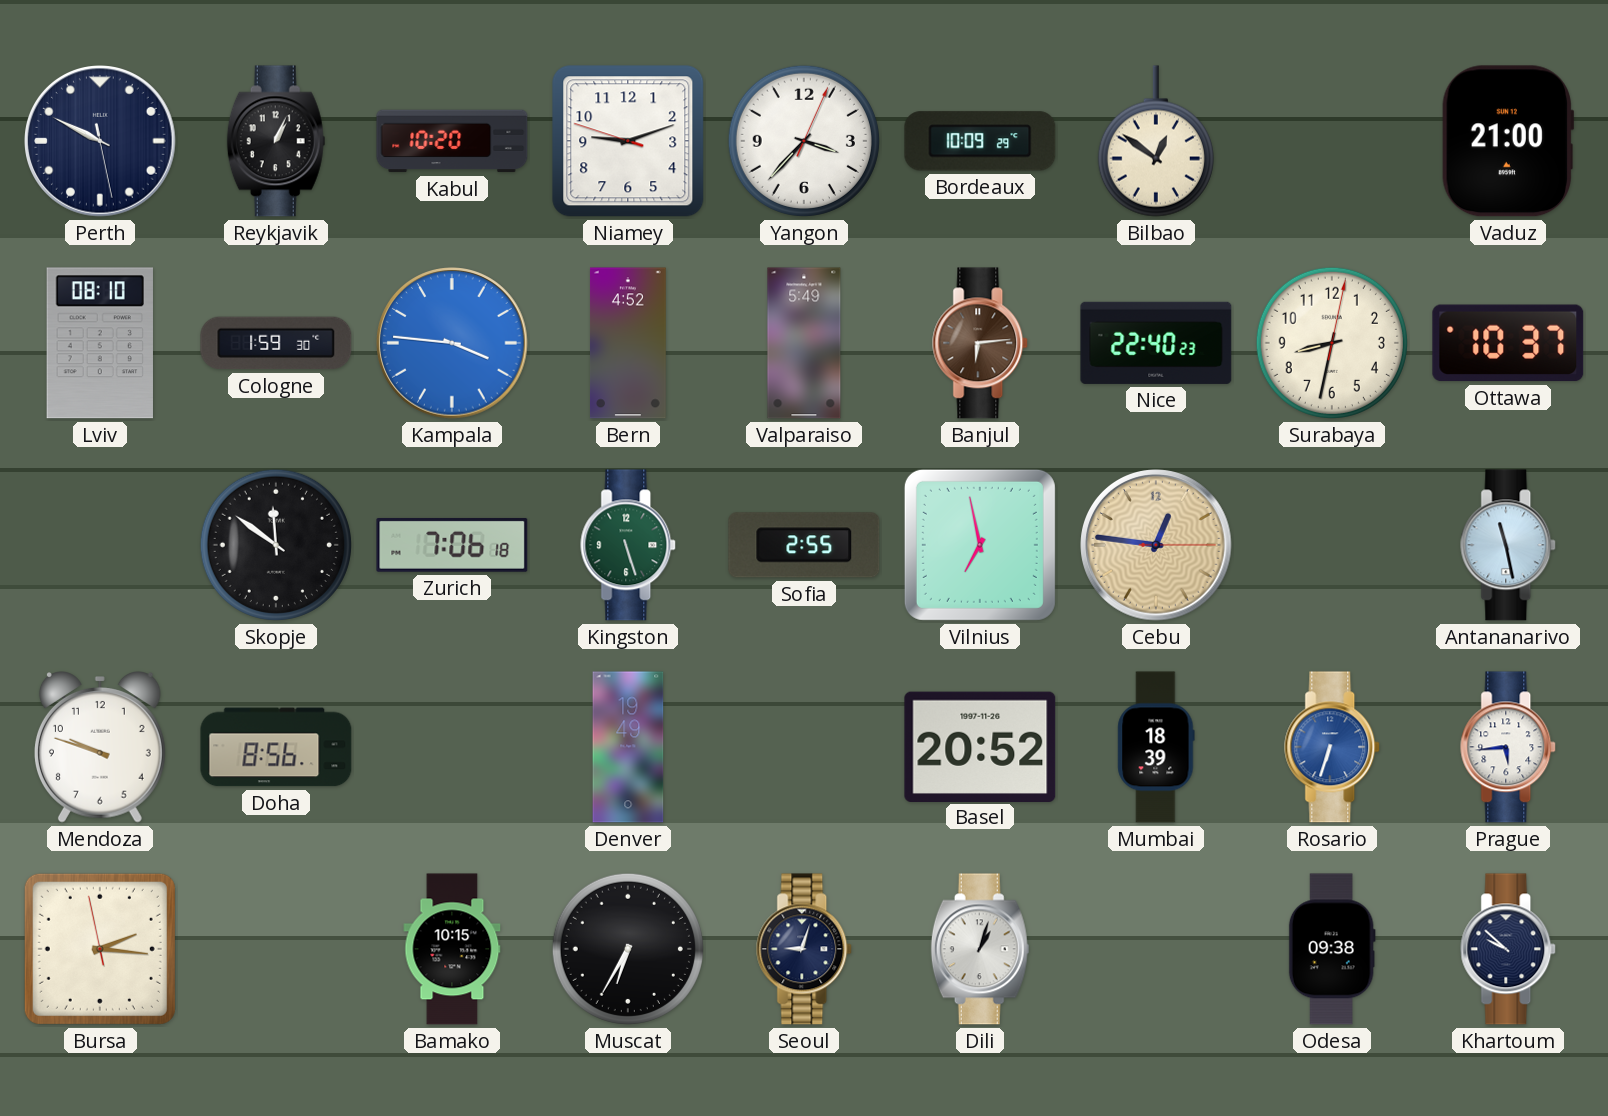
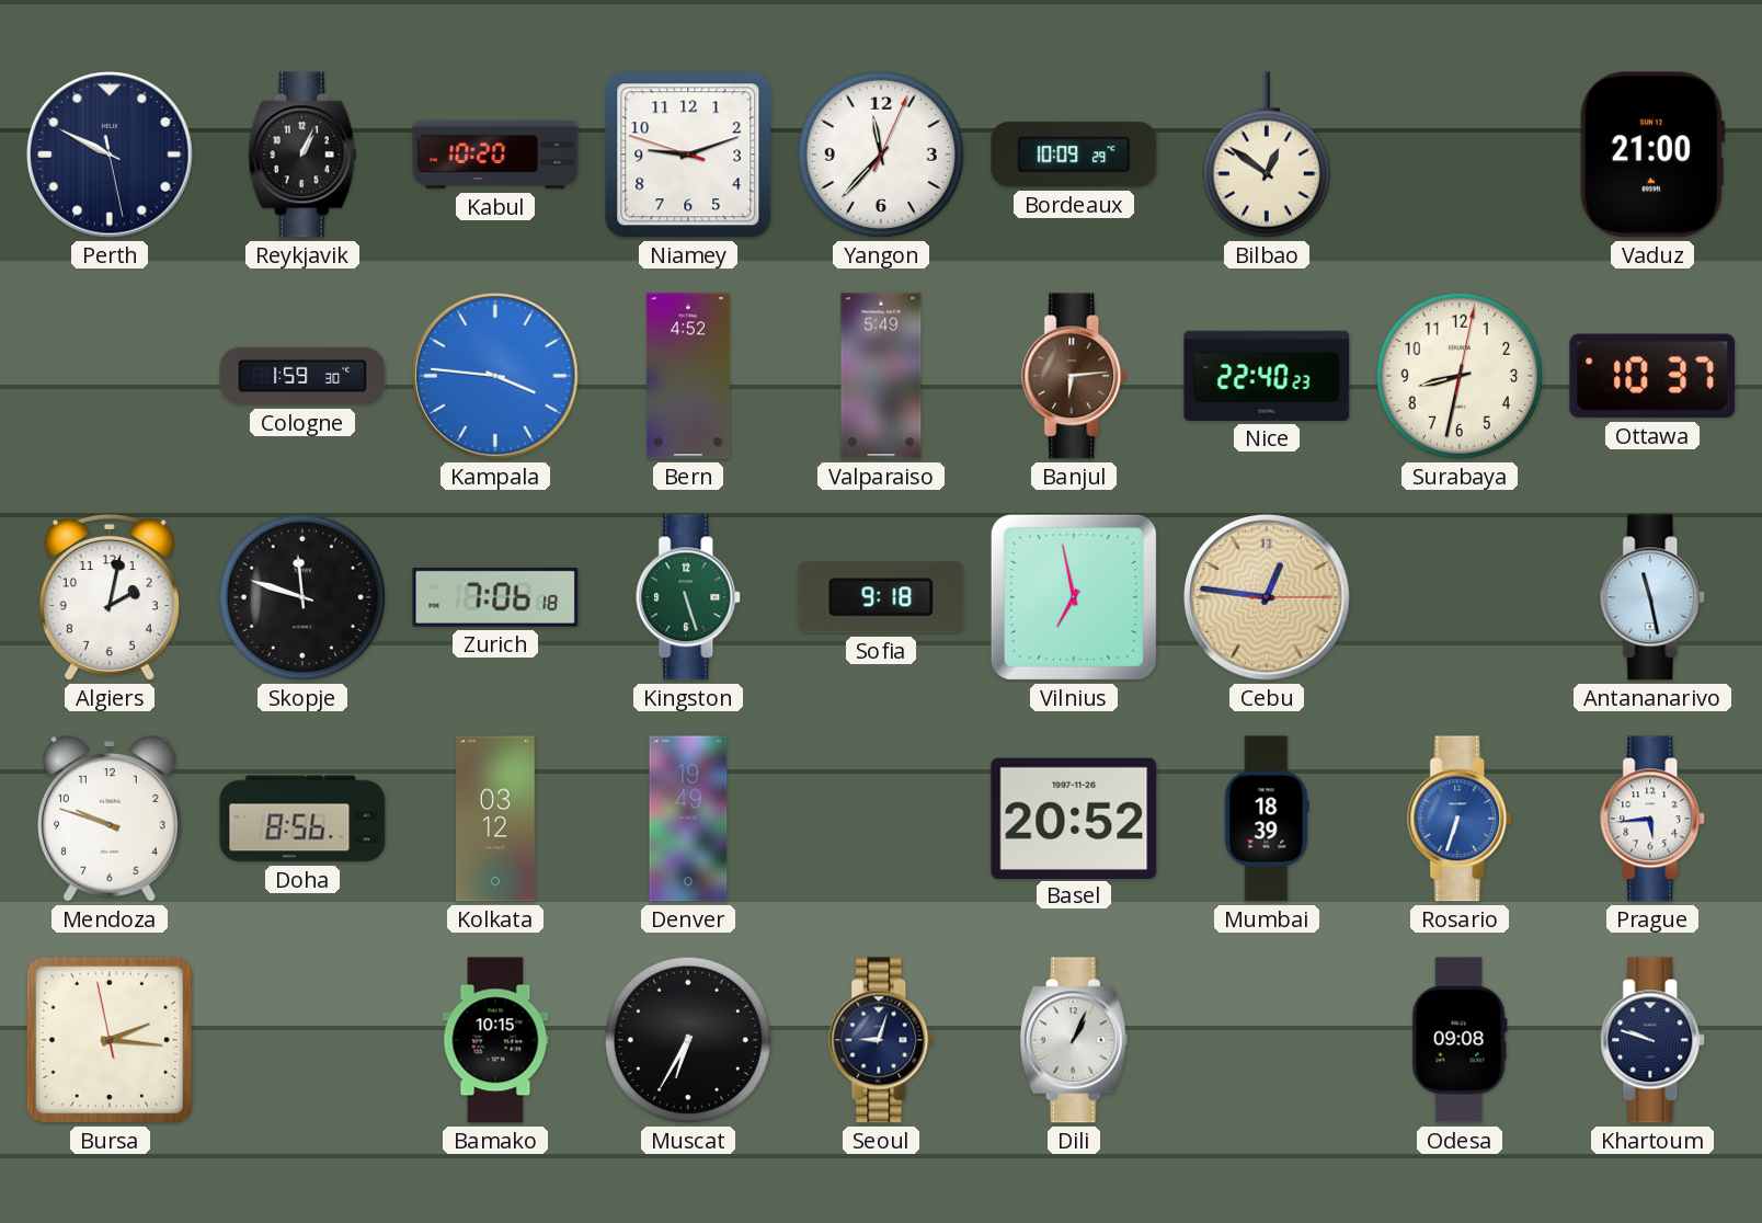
Yangon: 3:37 -> 11:37
Lviv: 08:10 -> none
Algiers: none -> 2:02
Skopje: 11:51 -> 11:48
Sofia: 2:55 -> 9:18
Kolkata: none -> 03:12
Dili: 1:03 -> 1:04
Odesa: 09:38 -> 09:08
Khartoum: 9:52 -> 9:48
